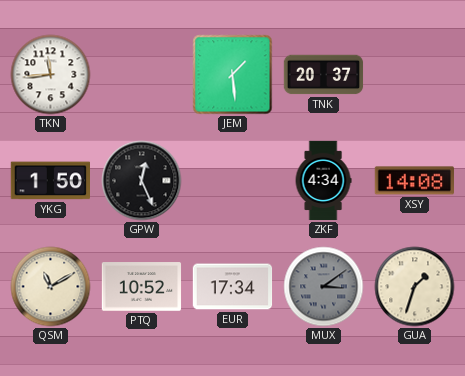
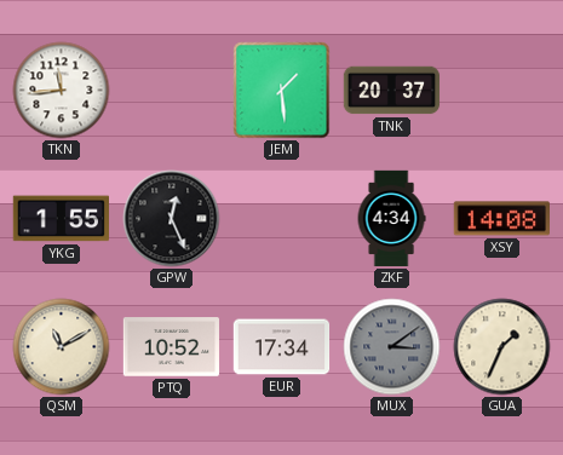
YKG: 1:50 -> 1:55
GUA: 1:33 -> 1:34
